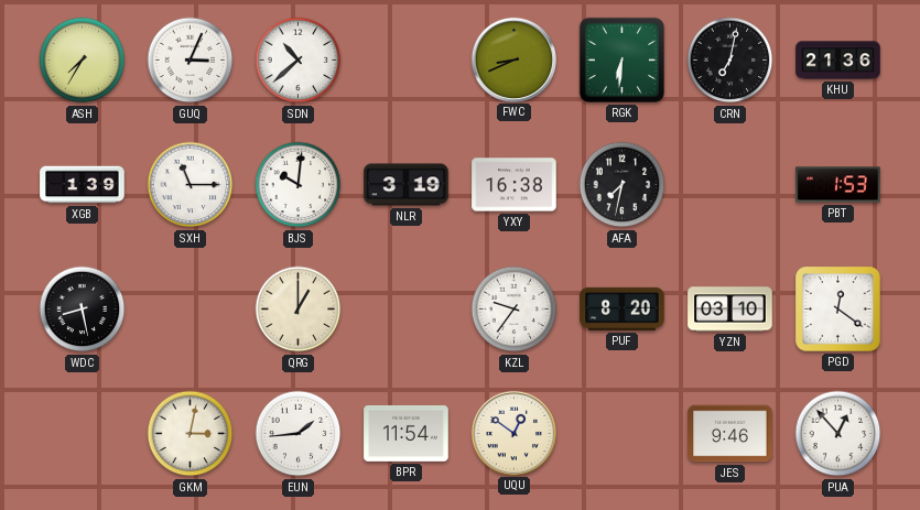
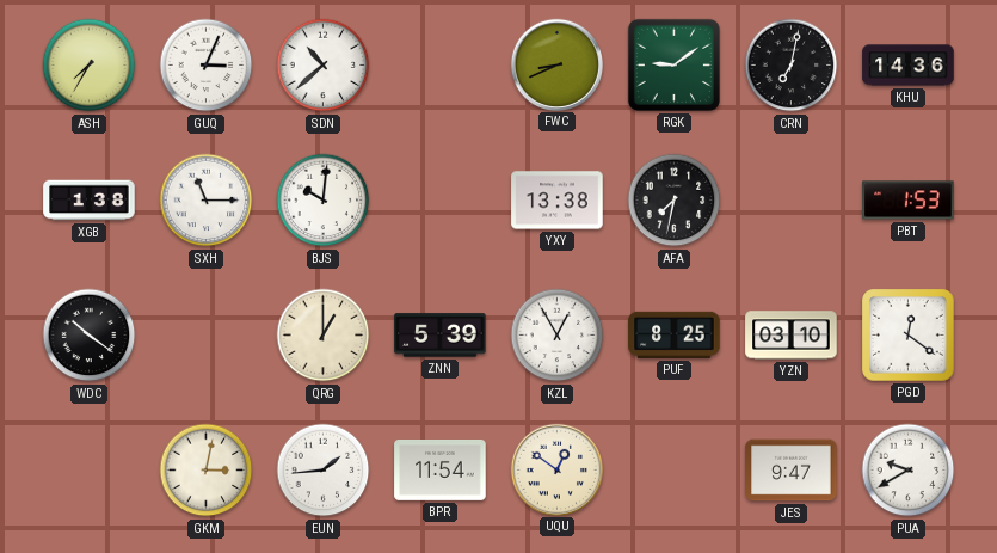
RGK: 6:31 -> 9:09
KHU: 21:36 -> 14:36
XGB: 1:39 -> 1:38
NLR: 3:19 -> none
YXY: 16:38 -> 13:38
WDC: 8:28 -> 10:21
ZNN: none -> 5:39
KZL: 9:36 -> 12:55
PUF: 8:20 -> 8:25
JES: 9:46 -> 9:47
PUA: 12:53 -> 9:40
